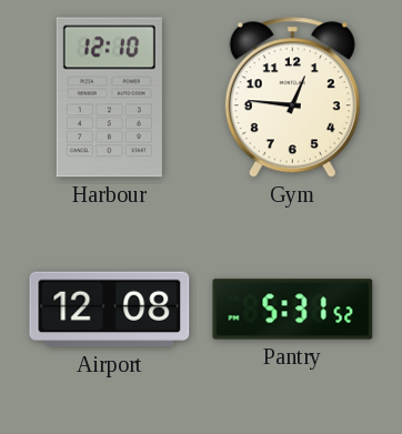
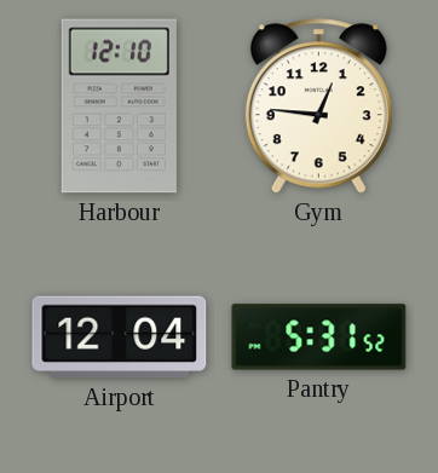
Airport: 12:08 -> 12:04
